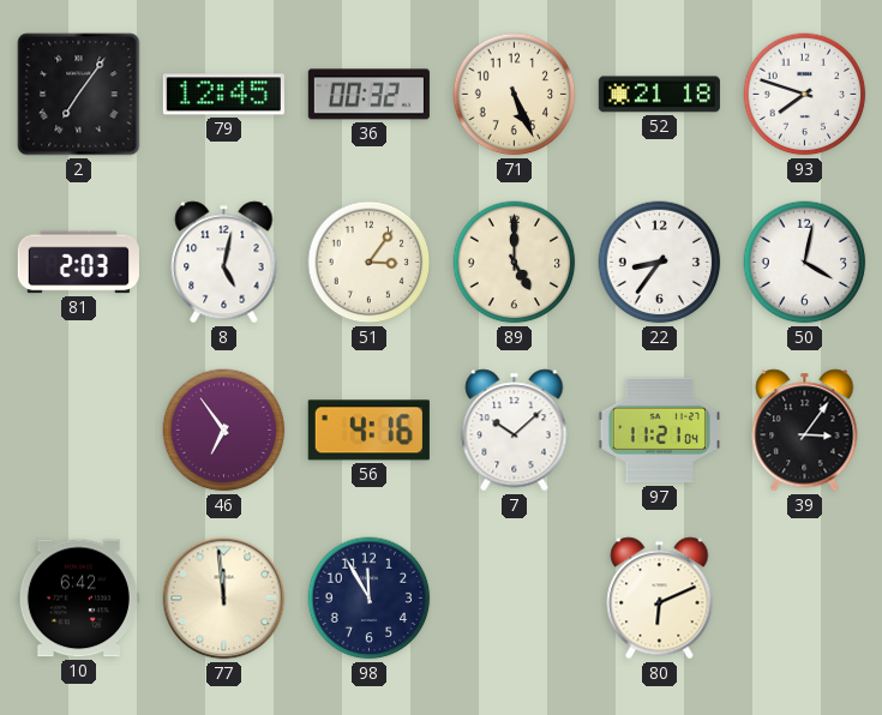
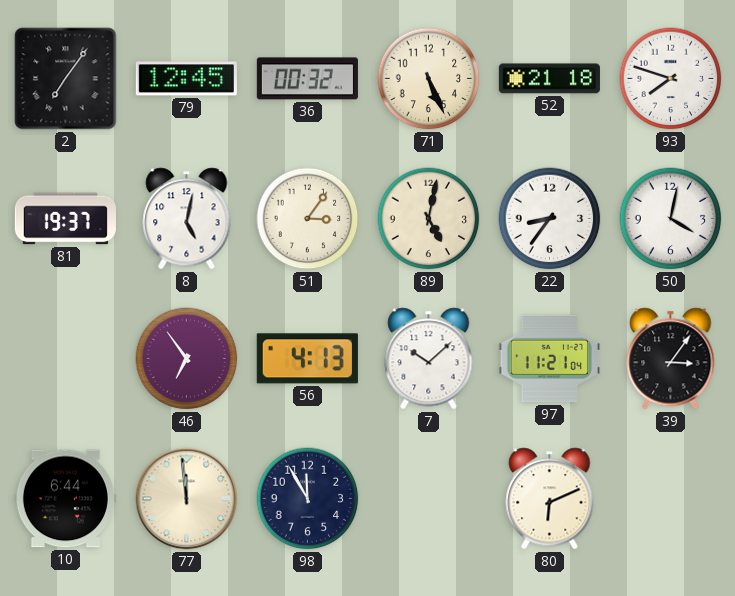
81: 2:03 -> 19:37
89: 5:00 -> 5:02
56: 4:16 -> 4:13
10: 6:42 -> 6:44
